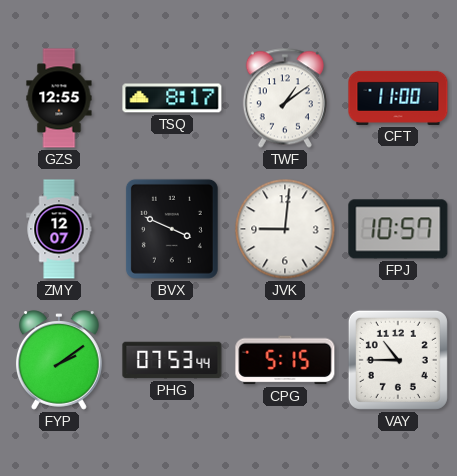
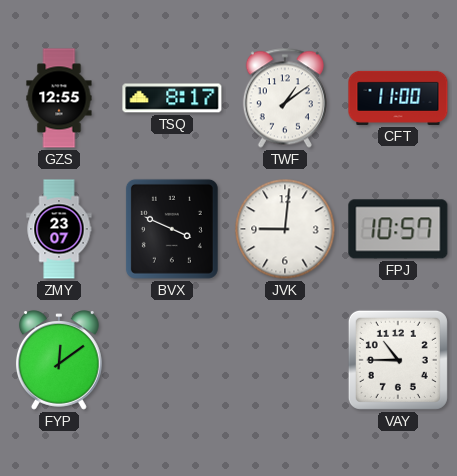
ZMY: 12:07 -> 23:07
FYP: 2:09 -> 12:09
PHG: 07:53 -> none
CPG: 5:15 -> none
